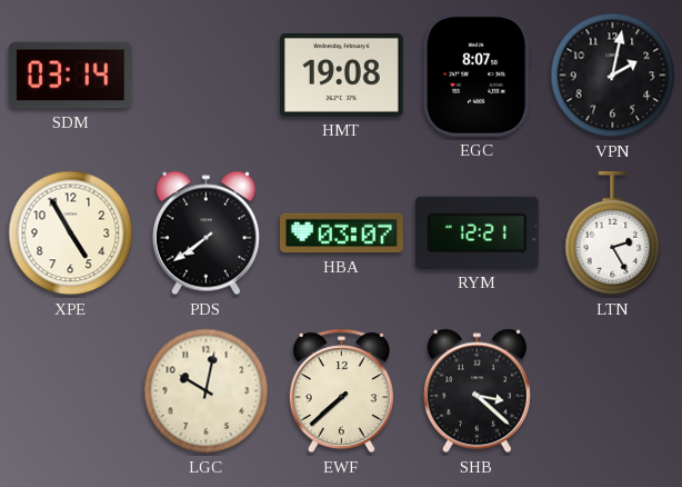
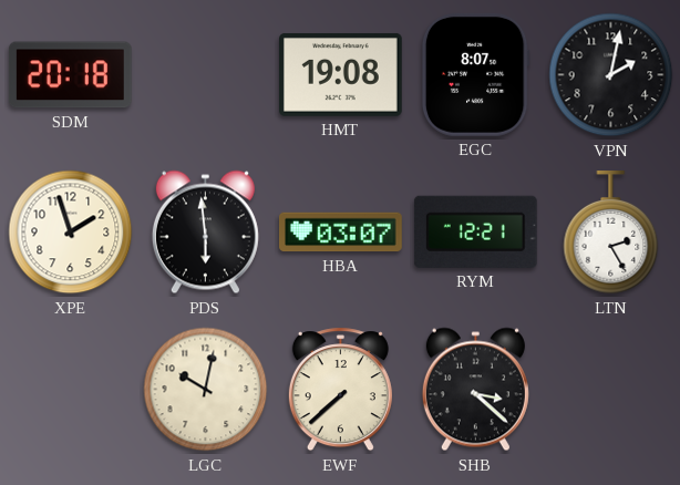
SDM: 03:14 -> 20:18
XPE: 4:55 -> 1:57
PDS: 7:39 -> 5:59
